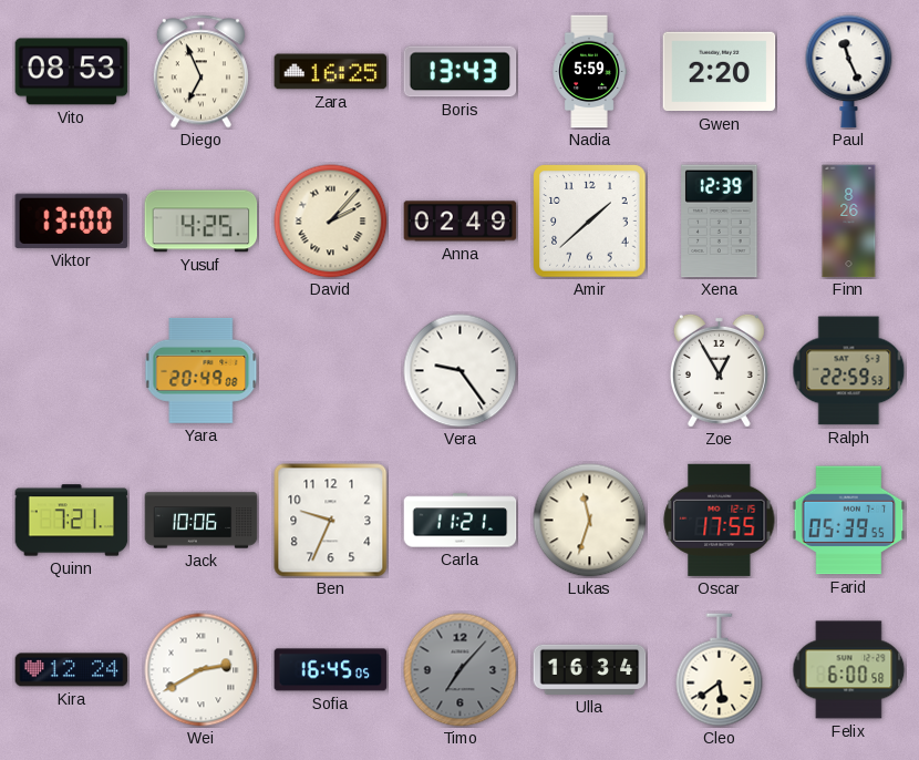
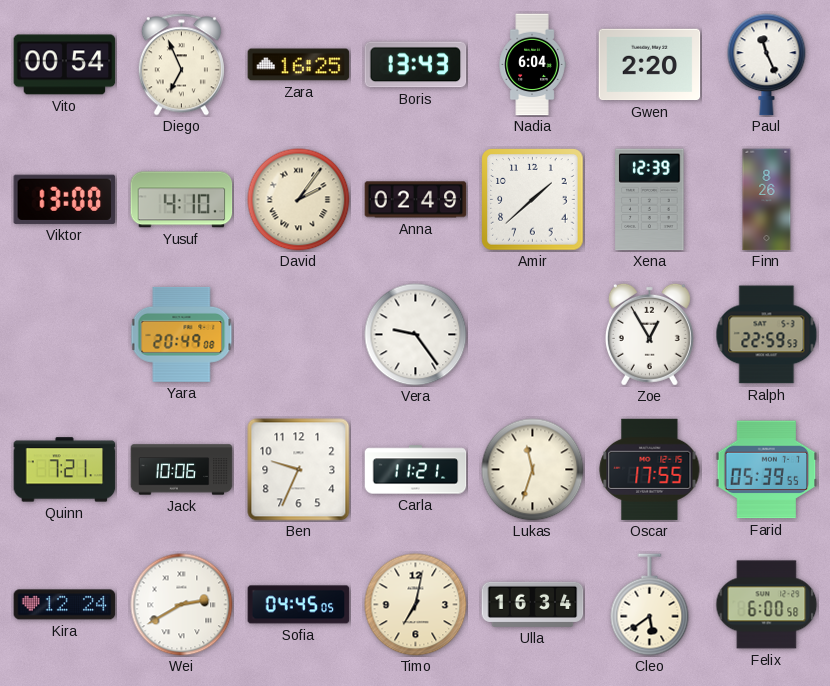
Vito: 08:53 -> 00:54
Nadia: 5:59 -> 6:04
Yusuf: 4:25 -> 4:10
David: 2:07 -> 2:06
Sofia: 16:45 -> 04:45
Timo: 7:07 -> 7:02
Timo dial: grey -> cream
